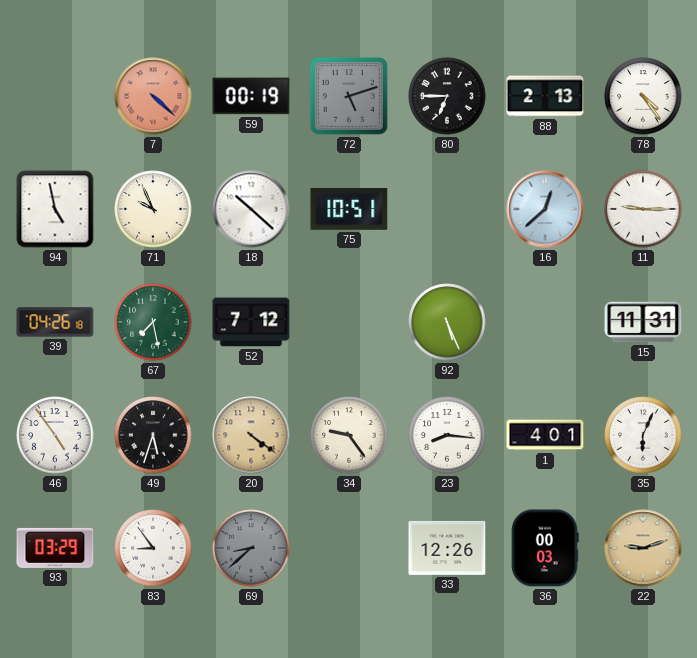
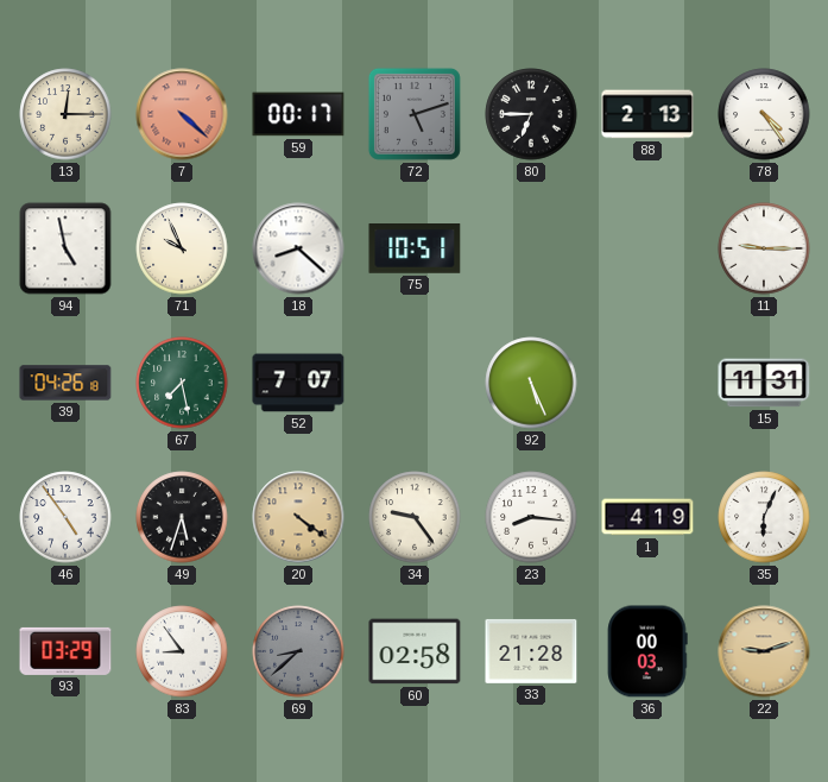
13: none -> 12:15
59: 00:19 -> 00:17
18: 10:22 -> 8:22
16: 12:38 -> none
52: 7:12 -> 7:07
1: 4:01 -> 4:19
60: none -> 02:58
33: 12:26 -> 21:28
